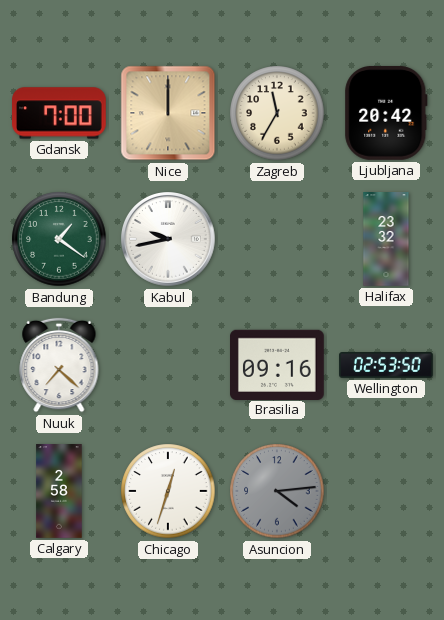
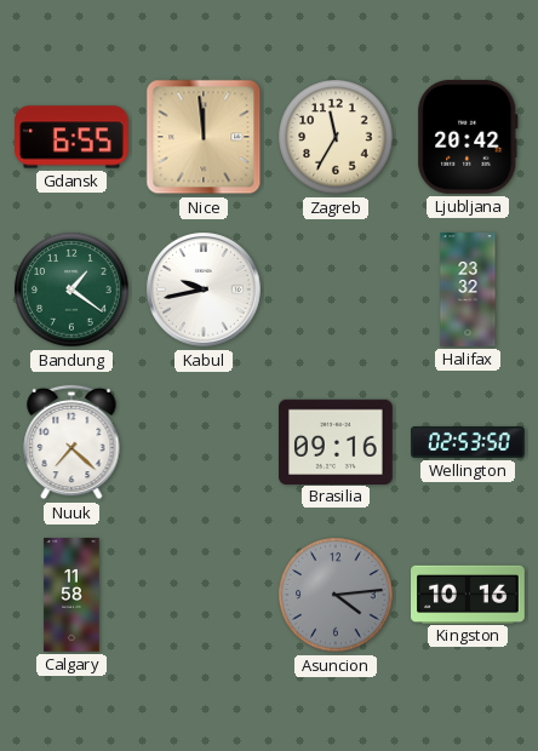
Gdansk: 7:00 -> 6:55
Nice: 12:00 -> 11:59
Calgary: 2:58 -> 11:58
Chicago: 12:33 -> none
Kingston: none -> 10:16
